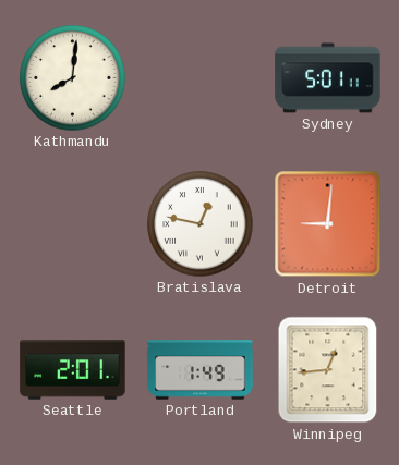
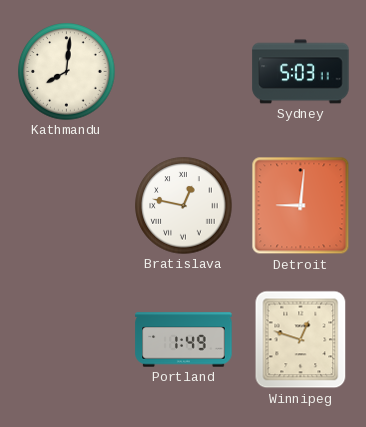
Sydney: 5:01 -> 5:03
Seattle: 2:01 -> none
Winnipeg: 12:44 -> 12:48
